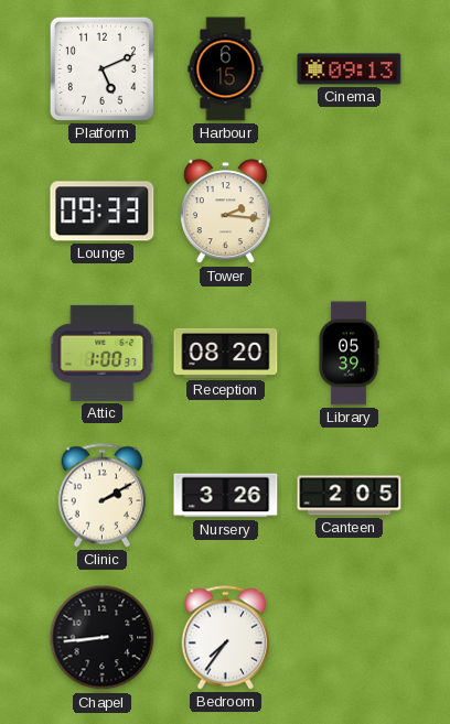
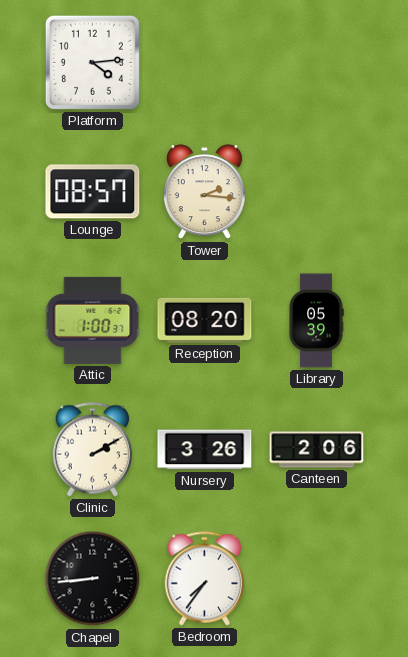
Platform: 5:11 -> 4:14
Harbour: 6:15 -> none
Cinema: 09:13 -> none
Lounge: 09:33 -> 08:57
Canteen: 2:05 -> 2:06
